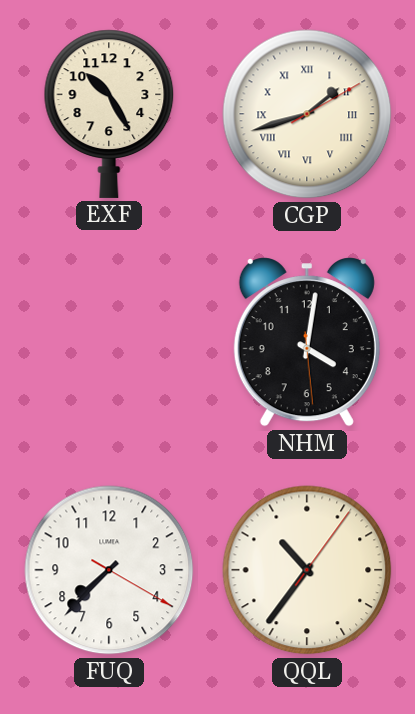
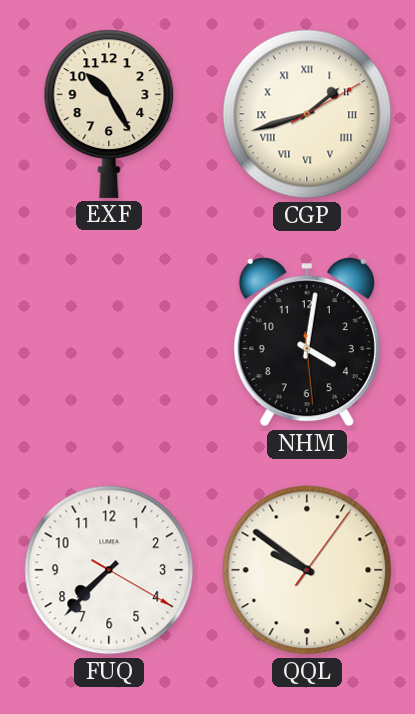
QQL: 10:36 -> 9:51
